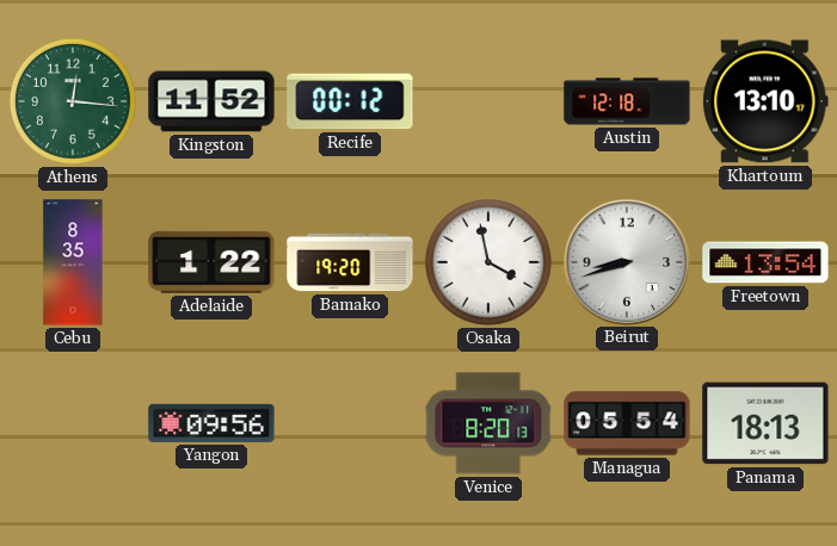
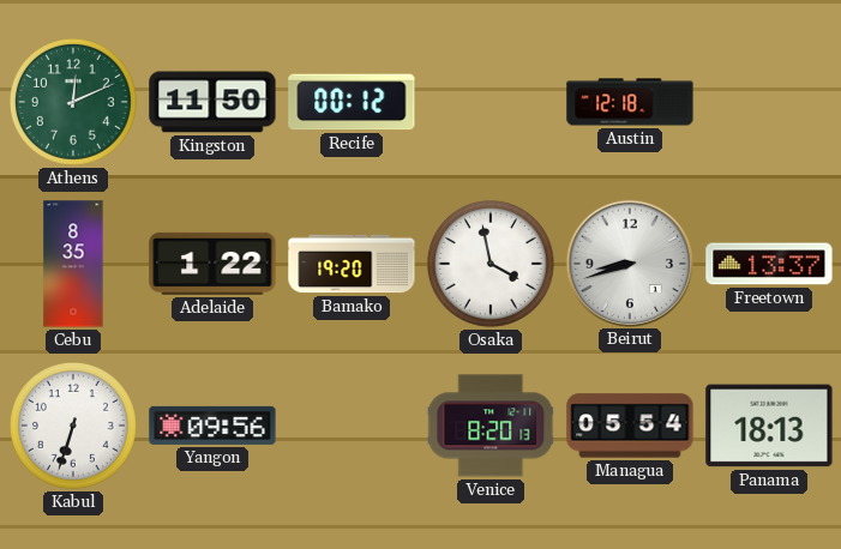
Athens: 12:16 -> 12:11
Kingston: 11:52 -> 11:50
Khartoum: 13:10 -> none
Freetown: 13:54 -> 13:37
Kabul: none -> 6:33
